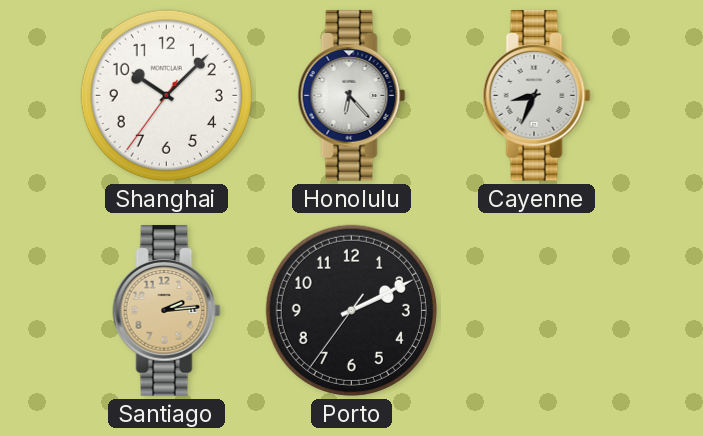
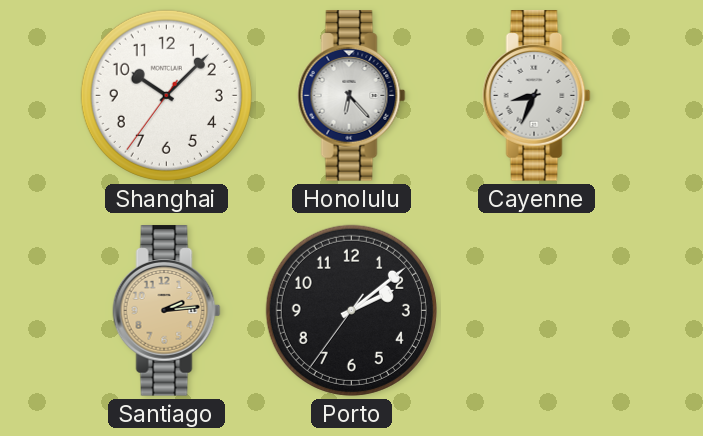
Porto: 2:10 -> 2:08
